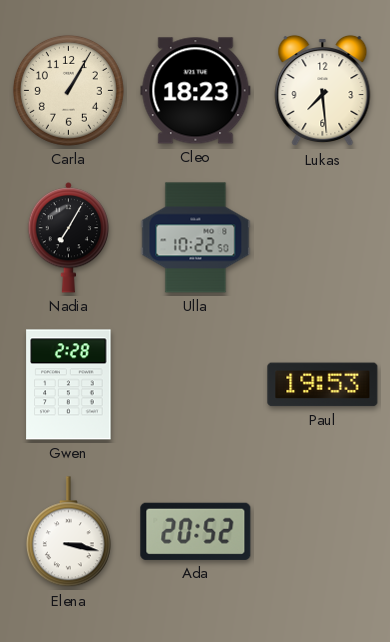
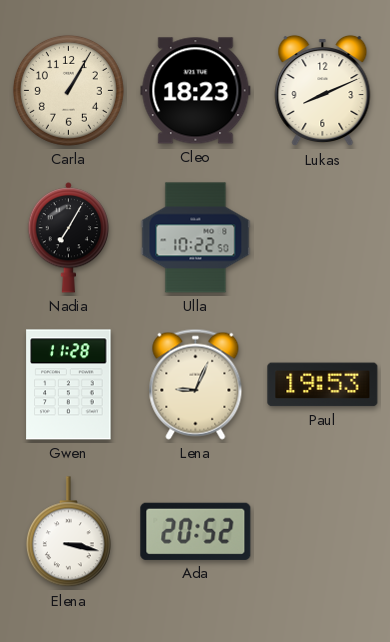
Lukas: 7:29 -> 8:11
Gwen: 2:28 -> 11:28
Lena: none -> 9:04
